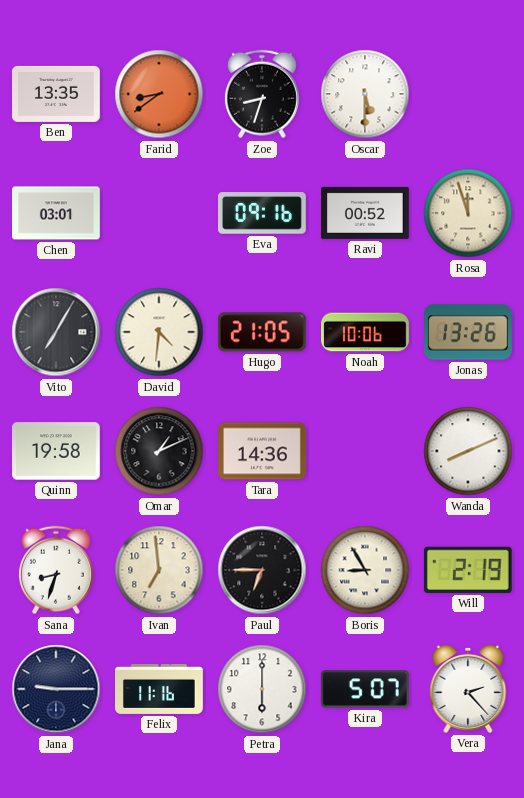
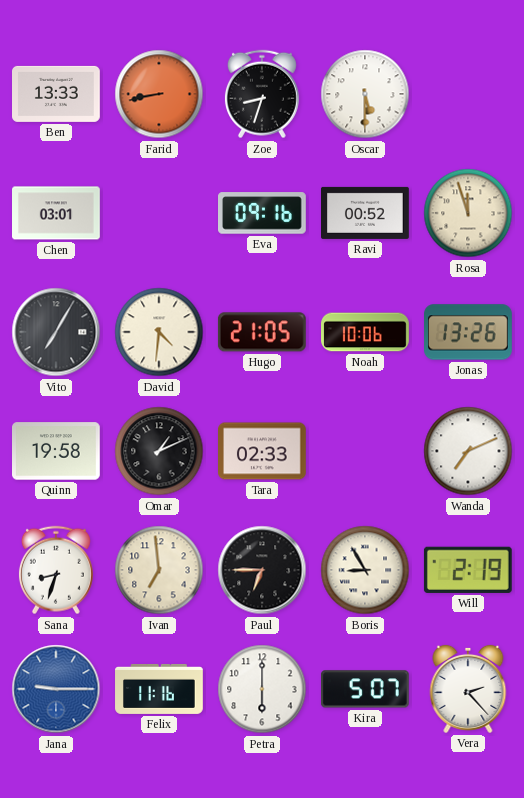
Ben: 13:35 -> 13:33
Farid: 8:39 -> 8:43
Tara: 14:36 -> 02:33
Wanda: 8:11 -> 7:11
Jana dial: navy -> blue
